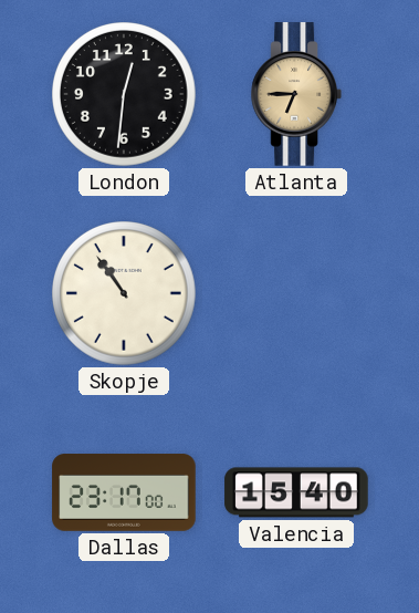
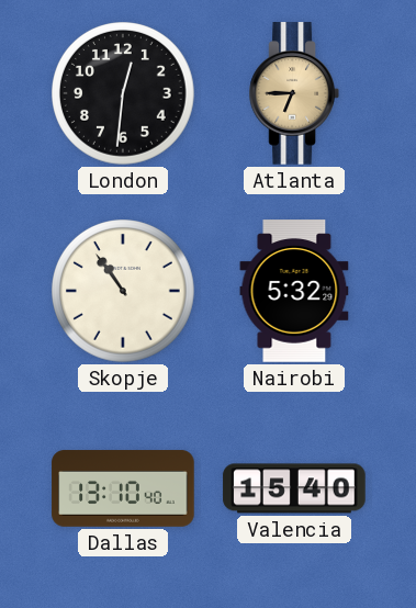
Nairobi: none -> 5:32
Dallas: 23:17 -> 13:10
